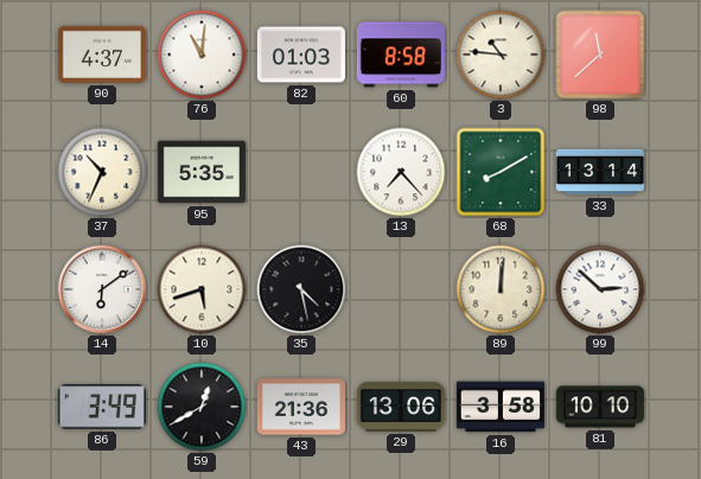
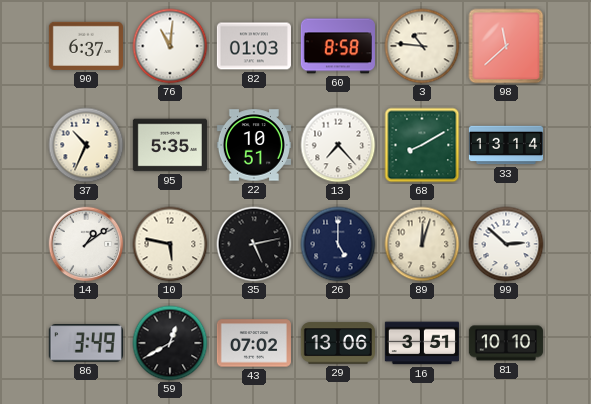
90: 4:37 -> 6:37
22: none -> 10:51
14: 6:09 -> 1:09
10: 5:42 -> 5:47
35: 4:28 -> 5:13
26: none -> 5:00
89: 12:01 -> 12:03
43: 21:36 -> 07:02
16: 3:58 -> 3:51
